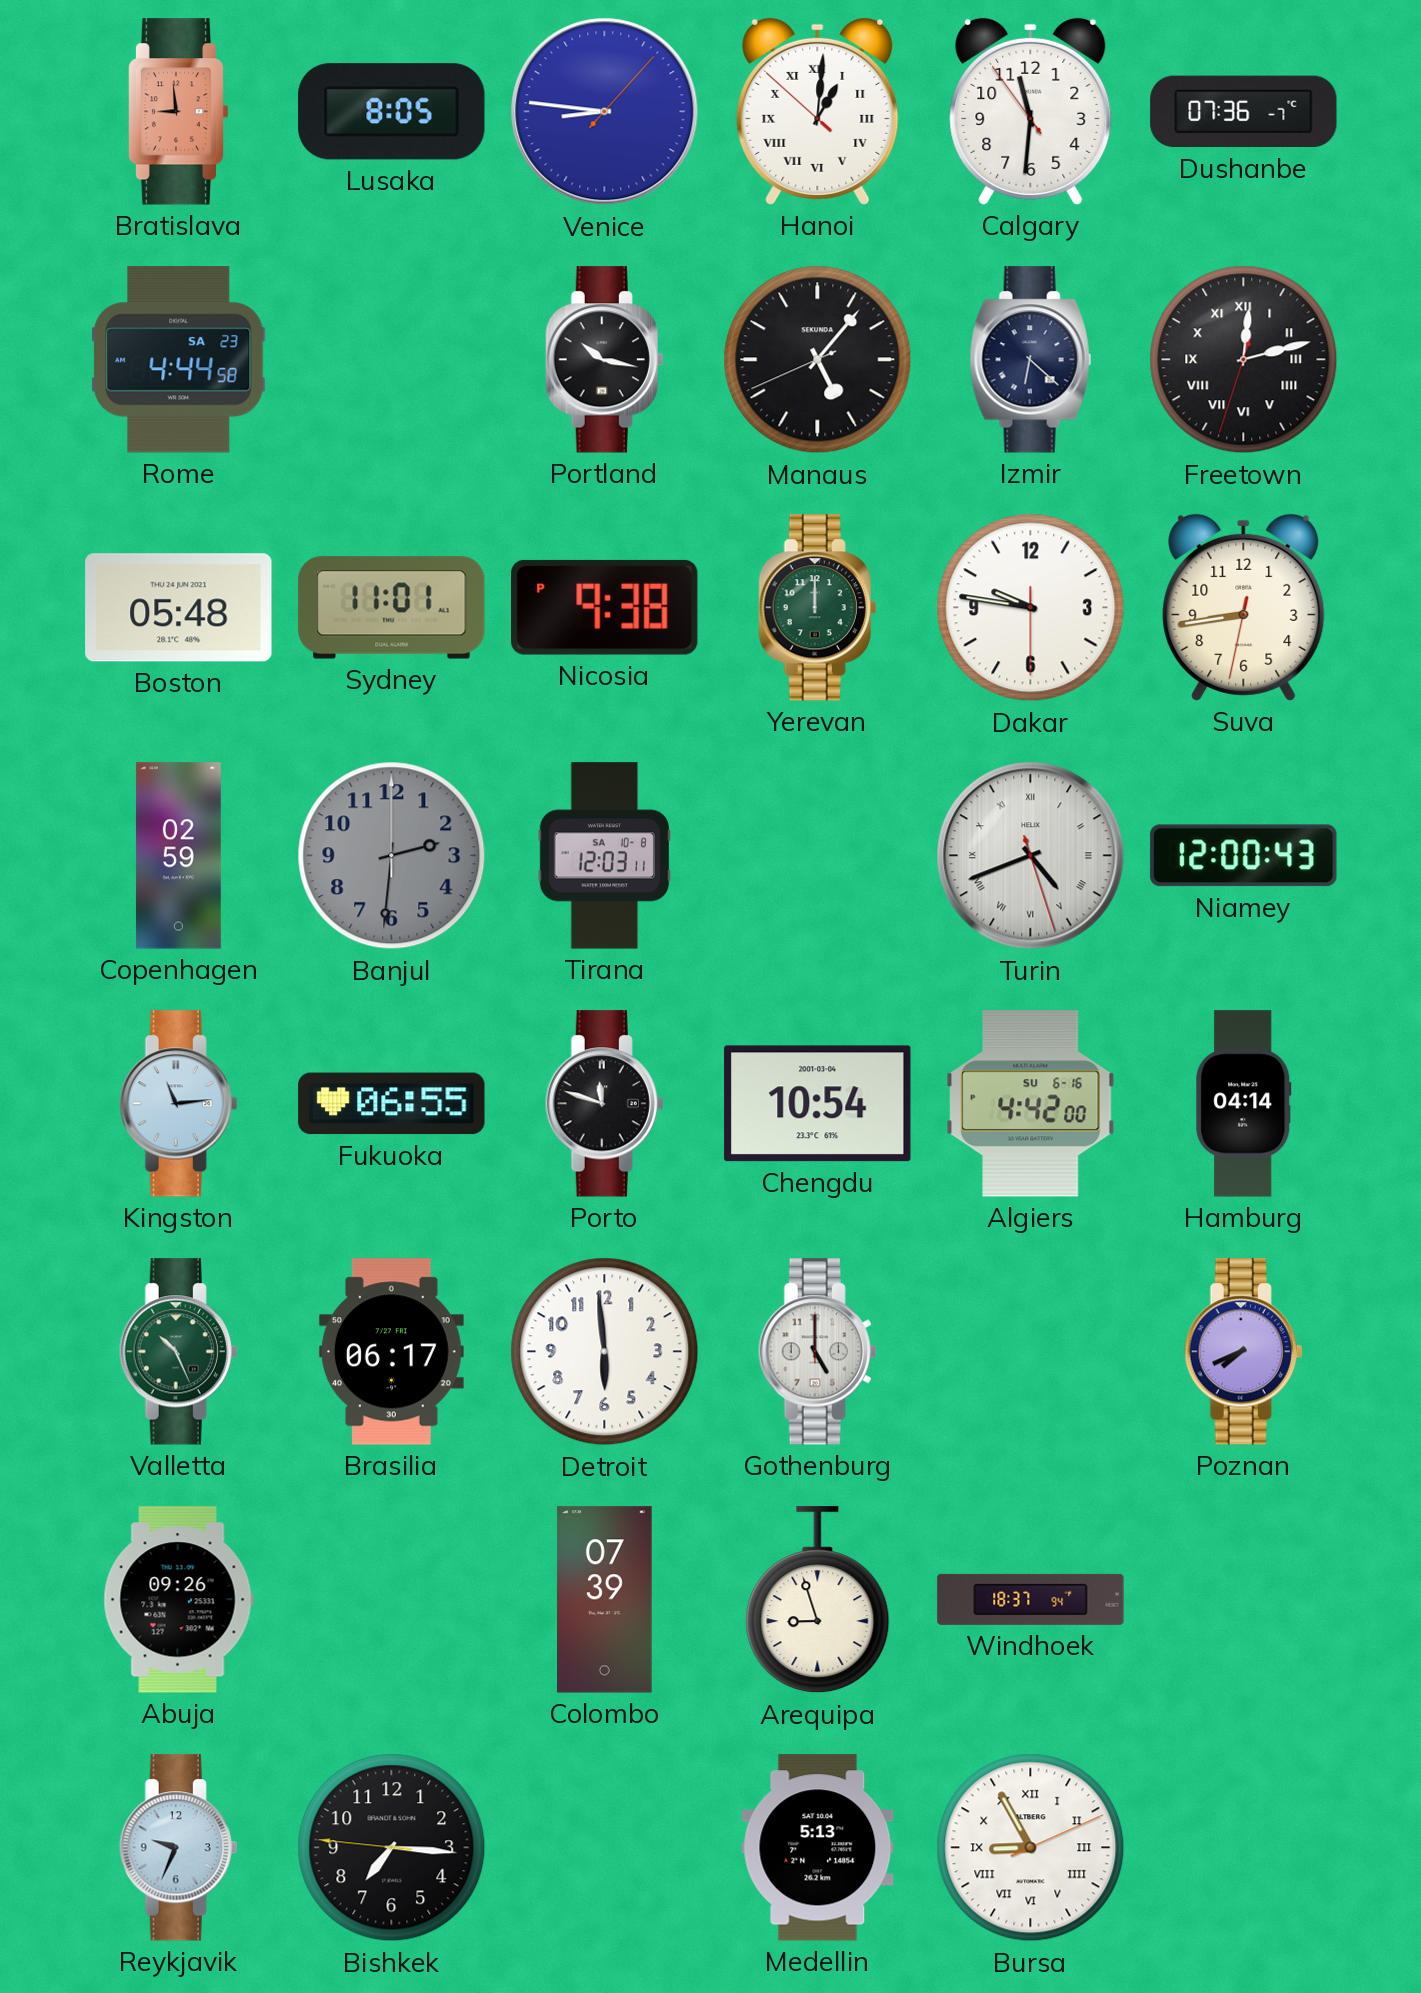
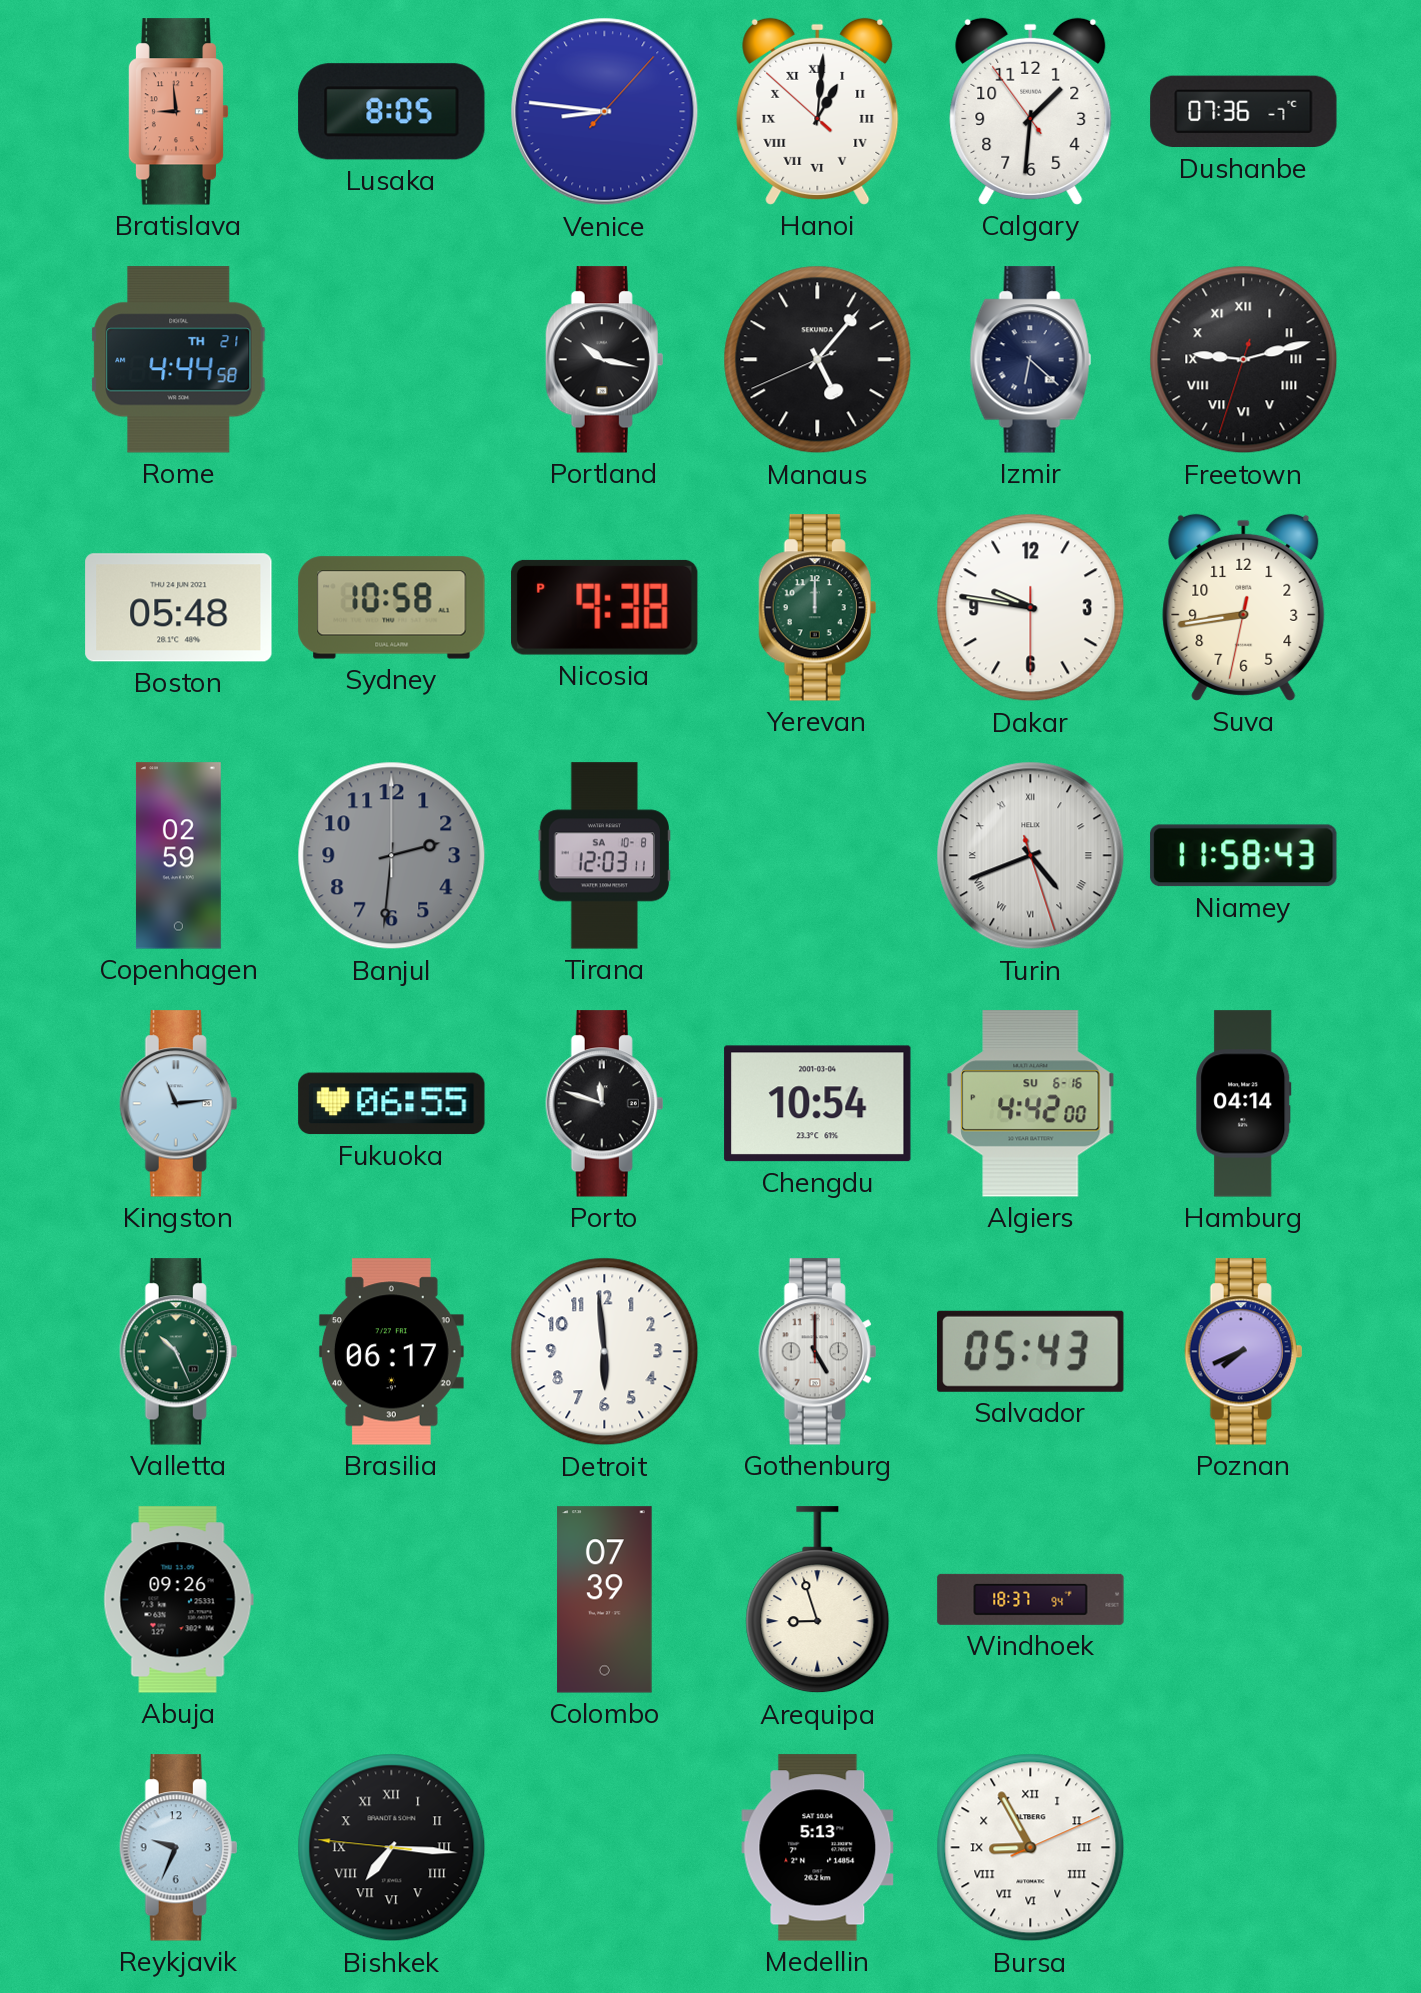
Calgary: 11:30 -> 1:30
Rome date: SA 23 -> TH 21
Freetown: 12:12 -> 9:12
Sydney: 11:01 -> 10:58
Niamey: 12:00 -> 11:58
Salvador: none -> 05:43
Bishkek numerals: Arabic -> Roman
